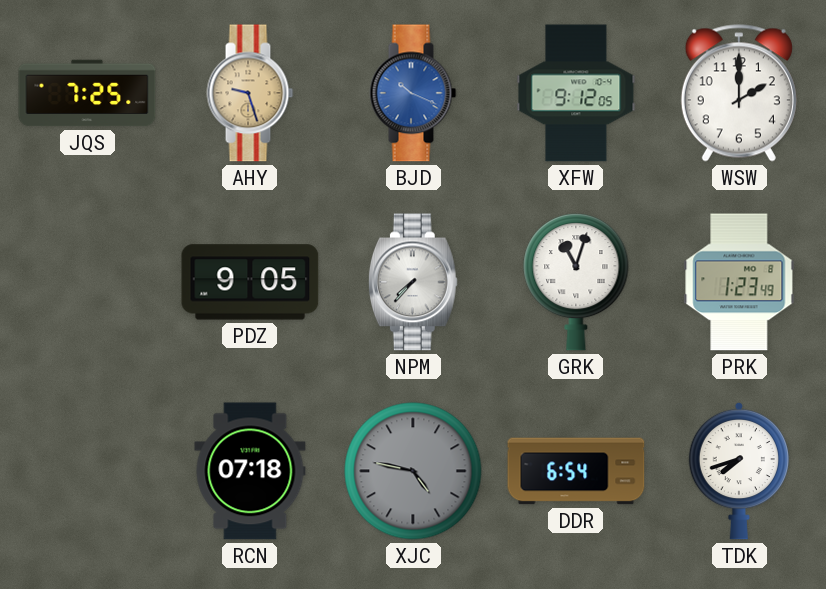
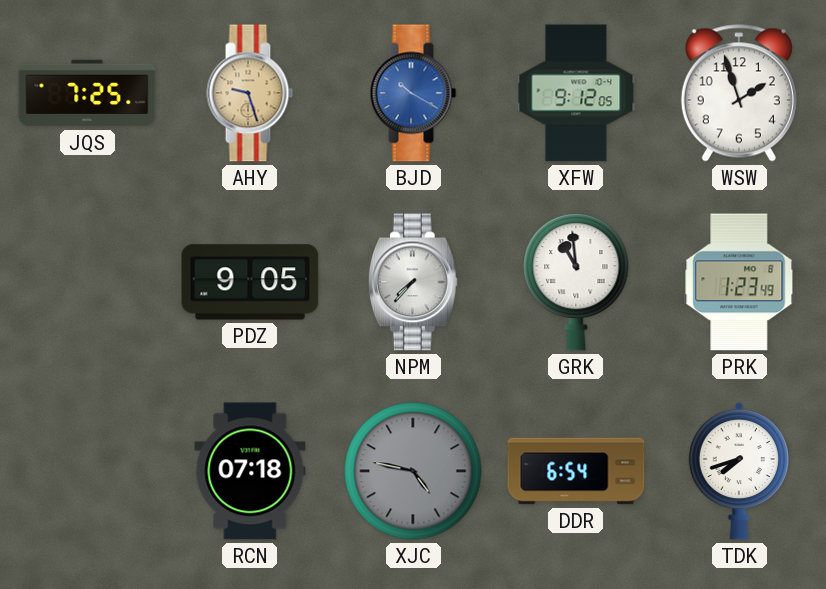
BJD: 10:19 -> 10:20
WSW: 2:00 -> 1:57
GRK: 11:03 -> 10:59
